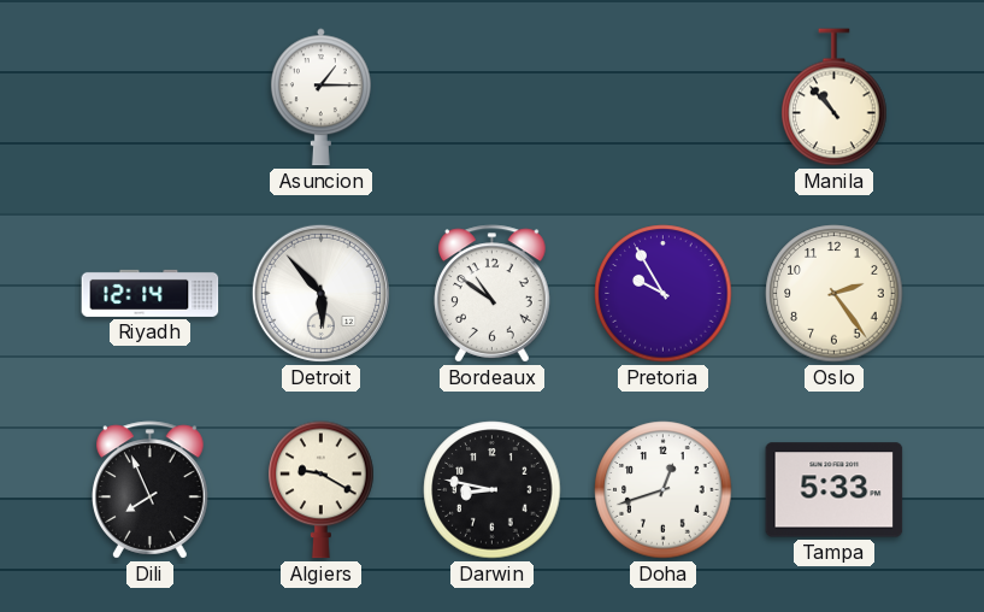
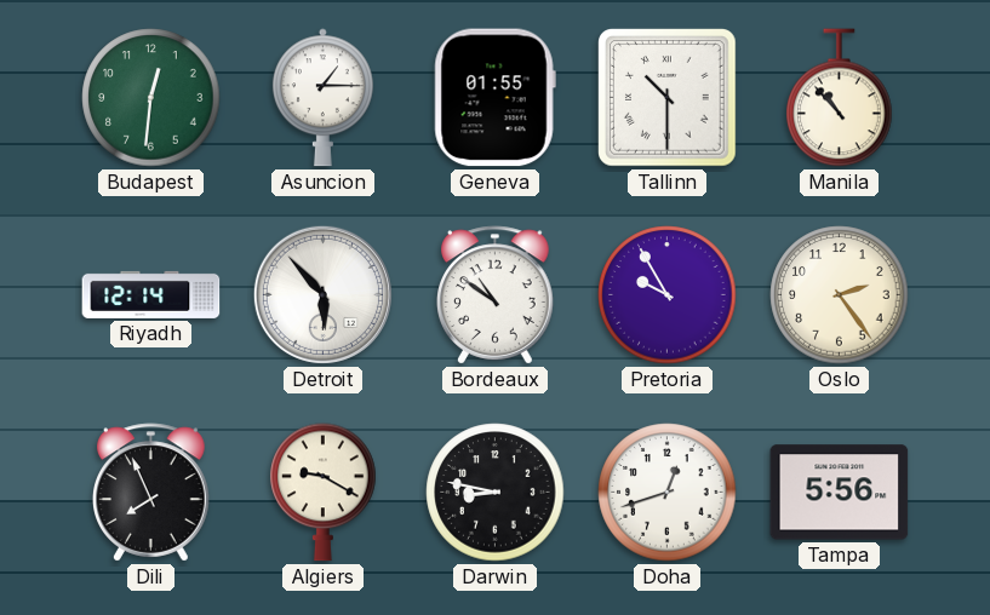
Budapest: none -> 12:31
Geneva: none -> 01:55
Tallinn: none -> 10:30
Tampa: 5:33 -> 5:56
